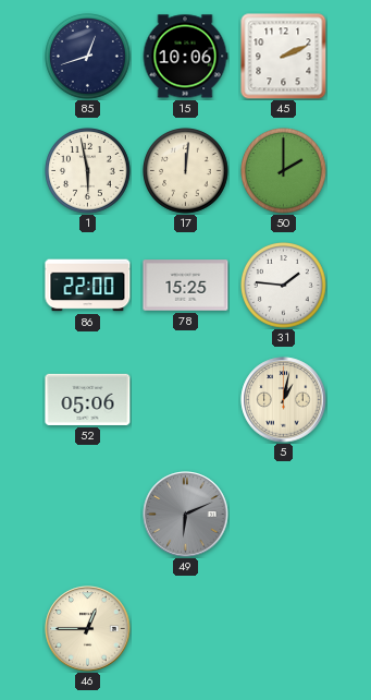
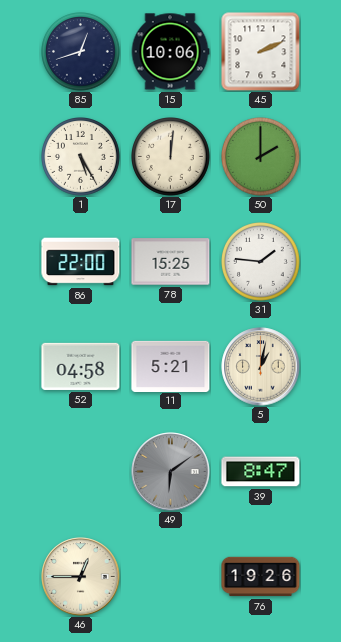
1: 5:58 -> 5:25
52: 05:06 -> 04:58
11: none -> 5:21
49: 6:11 -> 6:09
39: none -> 8:47
76: none -> 19:26
